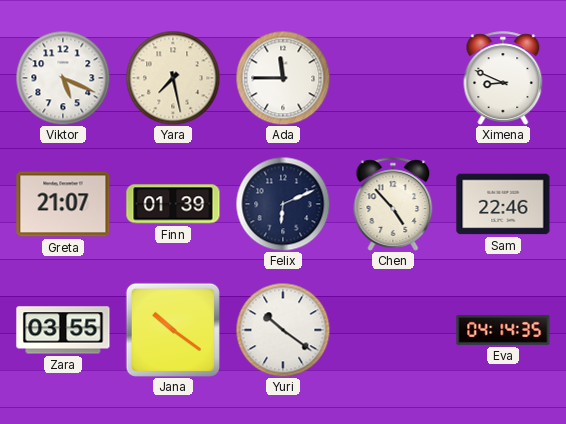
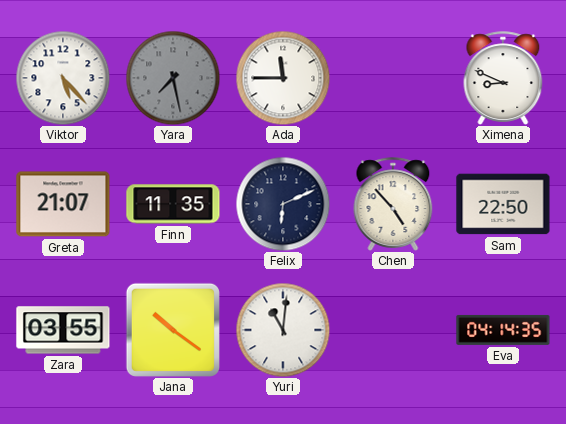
Viktor: 5:19 -> 5:23
Yara dial: cream -> grey
Finn: 01:39 -> 11:35
Sam: 22:46 -> 22:50
Yuri: 10:21 -> 11:01
